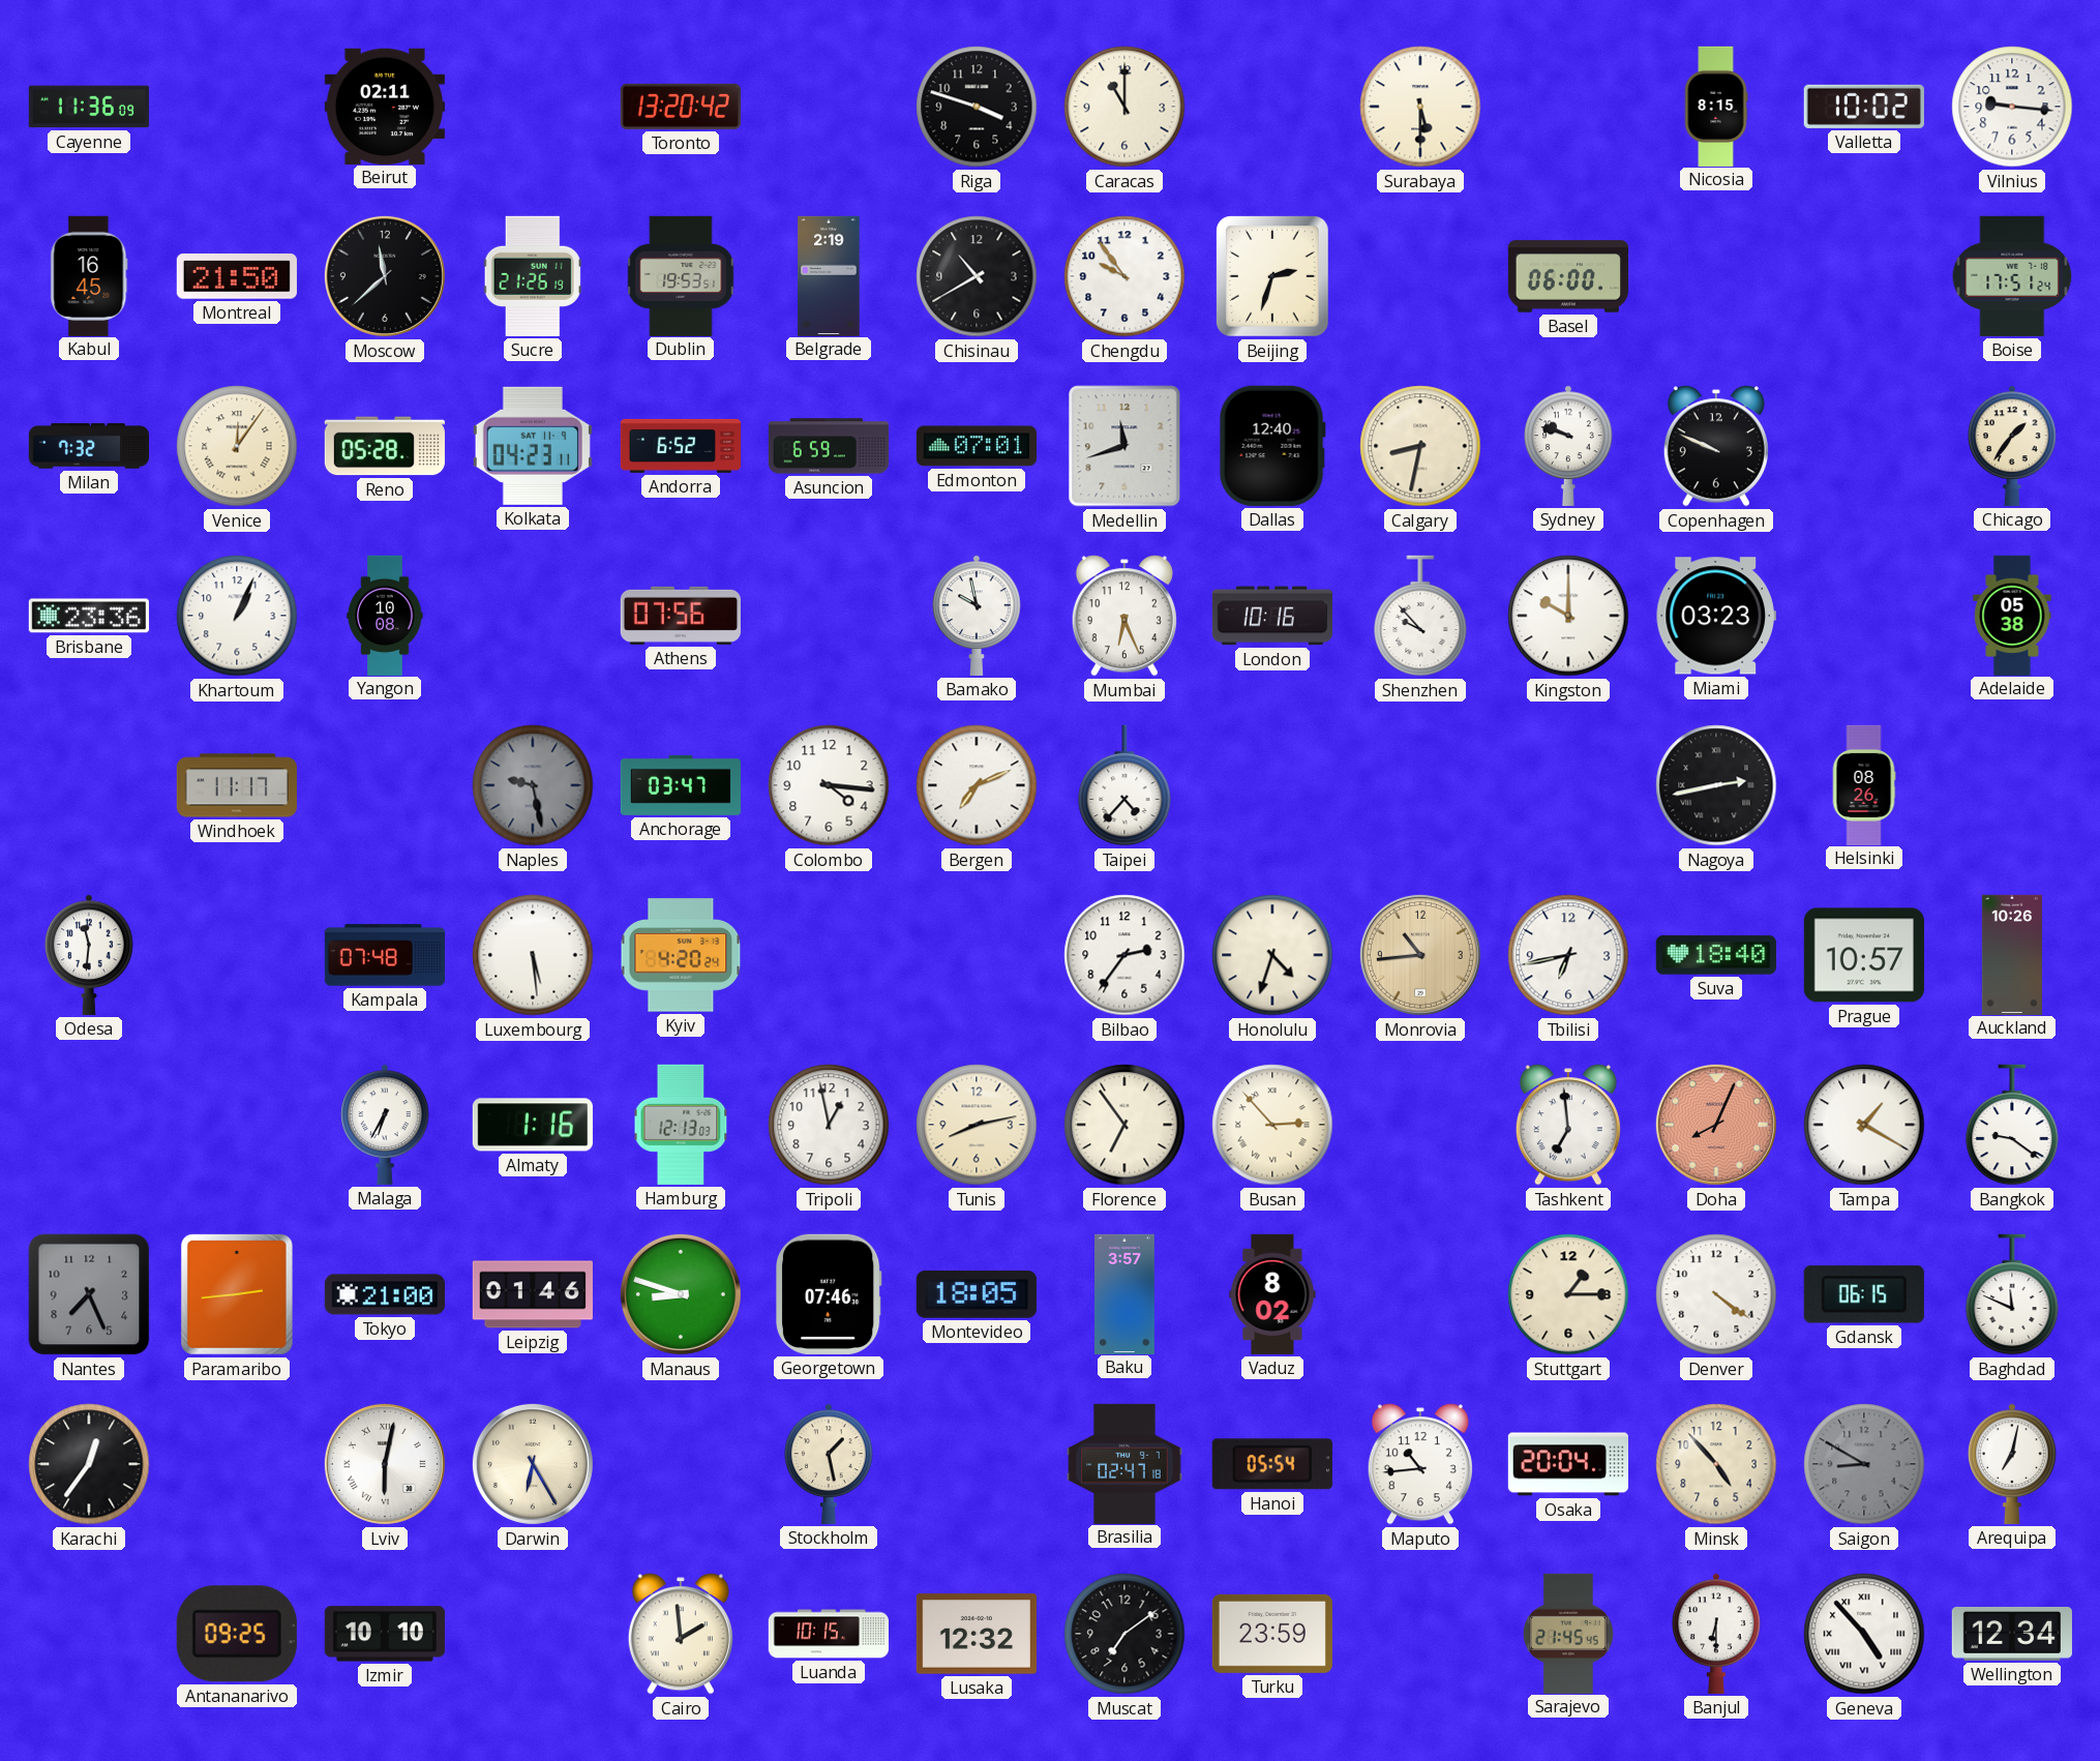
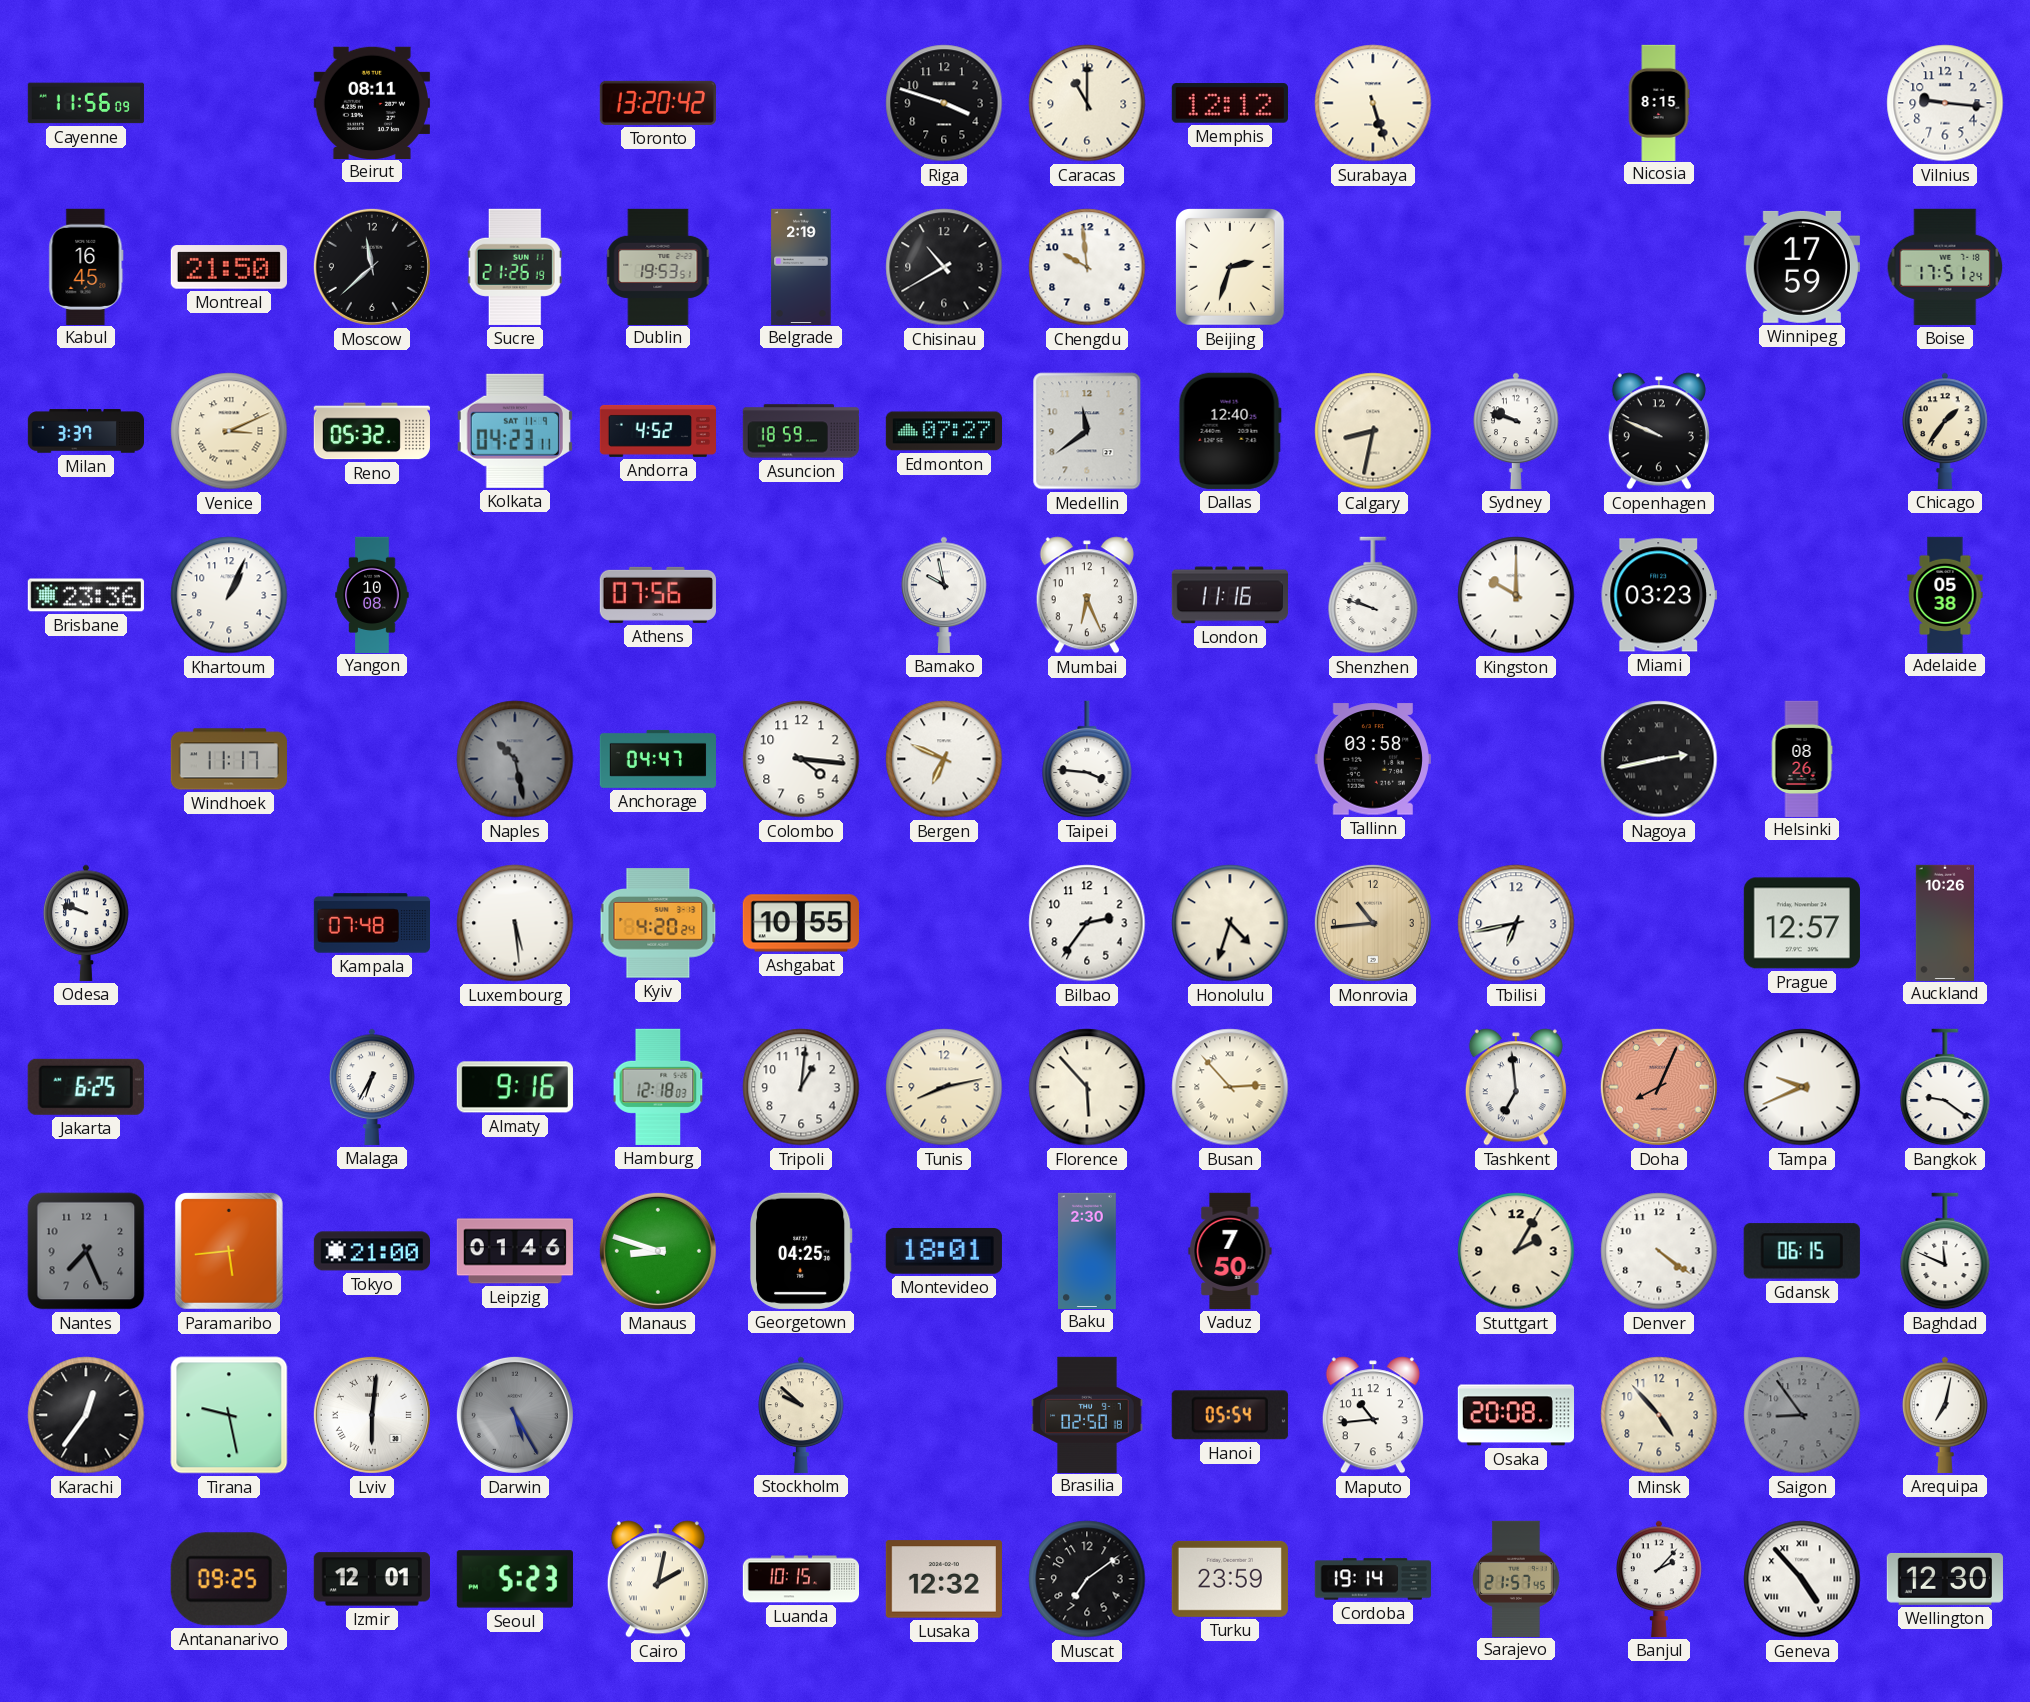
Cayenne: 11:36 -> 11:56
Beirut: 02:11 -> 08:11
Memphis: none -> 12:12
Surabaya: 5:30 -> 5:27
Valletta: 10:02 -> none
Chengdu: 9:54 -> 9:59
Basel: 06:00 -> none
Winnipeg: none -> 17:59
Milan: 7:32 -> 3:37
Venice: 12:06 -> 3:11
Reno: 05:28 -> 05:32
Andorra: 6:52 -> 4:52
Asuncion: 6:59 -> 18:59
Edmonton: 07:01 -> 07:27
Medellin: 11:42 -> 11:39
London: 10:16 -> 11:16
Shenzhen: 9:53 -> 9:48
Naples: 9:28 -> 10:28
Anchorage: 03:47 -> 04:47
Bergen: 7:11 -> 6:49
Taipei: 4:37 -> 3:46
Tallinn: none -> 03:58
Odesa: 11:31 -> 9:48
Ashgabat: none -> 10:55
Suva: 18:40 -> none
Prague: 10:57 -> 12:57
Jakarta: none -> 6:25
Almaty: 1:16 -> 9:16
Hamburg: 12:13 -> 12:18
Tripoli: 12:58 -> 1:01
Florence: 6:54 -> 5:53
Tampa: 1:20 -> 9:41
Paramaribo: 2:44 -> 5:44
Georgetown: 07:46 -> 04:25
Montevideo: 18:05 -> 18:01
Baku: 3:57 -> 2:30
Vaduz: 8:02 -> 7:50
Stuttgart: 1:15 -> 2:05
Tirana: none -> 9:28
Lviv: 6:02 -> 6:01
Darwin: 6:25 -> 5:25
Darwin dial: cream -> grey
Stockholm: 1:28 -> 9:52
Brasilia: 02:47 -> 02:50
Osaka: 20:04 -> 20:08
Saigon: 8:50 -> 8:54
Izmir: 10:10 -> 12:01
Seoul: none -> 5:23
Cairo: 1:59 -> 2:02
Cordoba: none -> 19:14
Sarajevo: 21:45 -> 21:57
Banjul: 6:30 -> 2:07
Wellington: 12:34 -> 12:30
